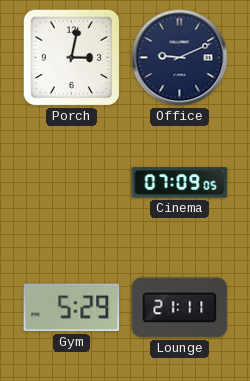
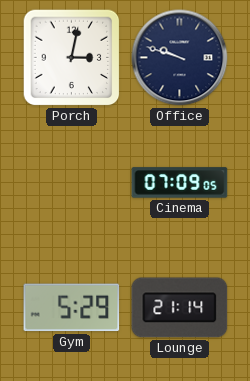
Office: 9:11 -> 9:48
Lounge: 21:11 -> 21:14
